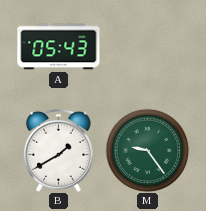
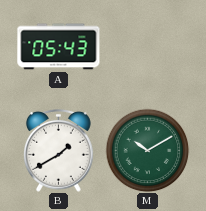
M: 9:24 -> 10:10
